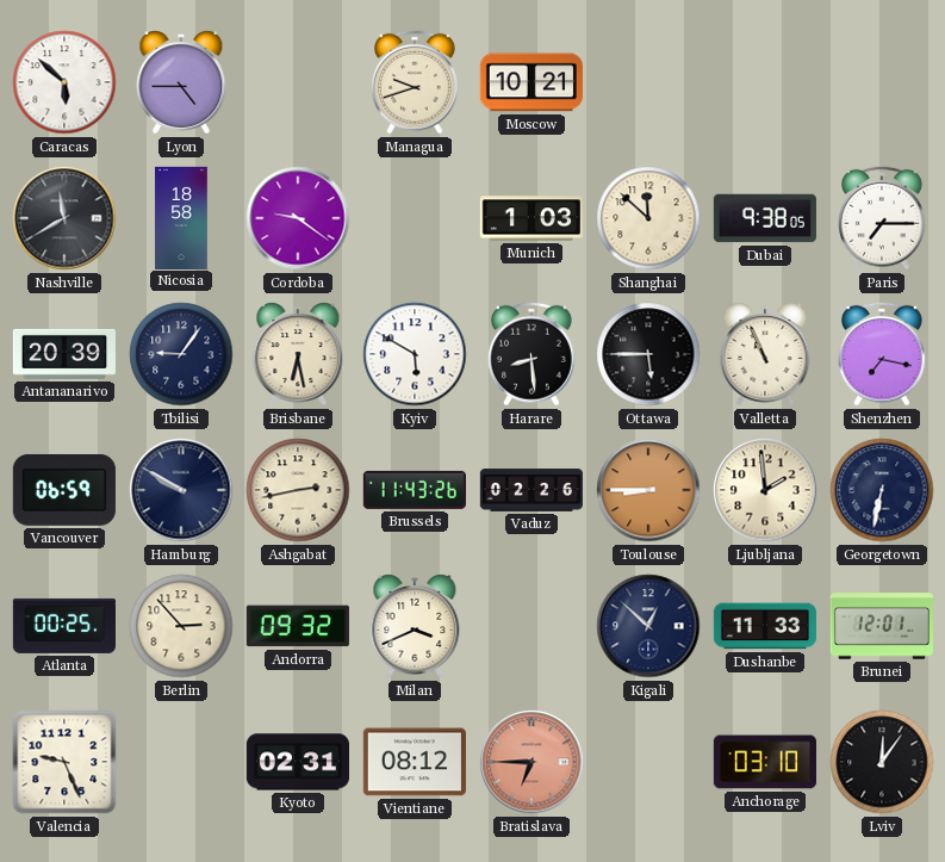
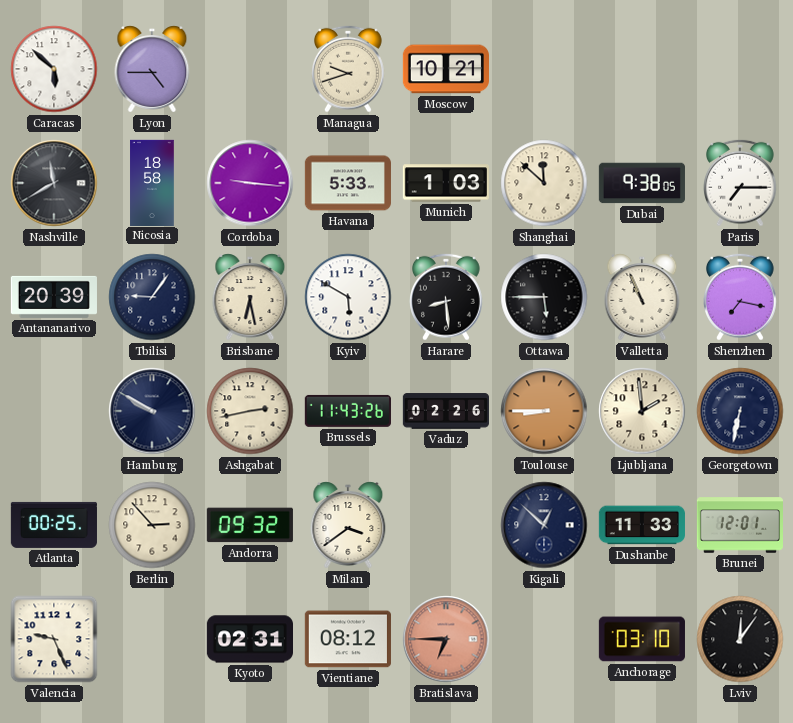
Cordoba: 9:21 -> 9:16
Havana: none -> 5:33
Vancouver: 06:59 -> none
Milan: 3:41 -> 3:39
